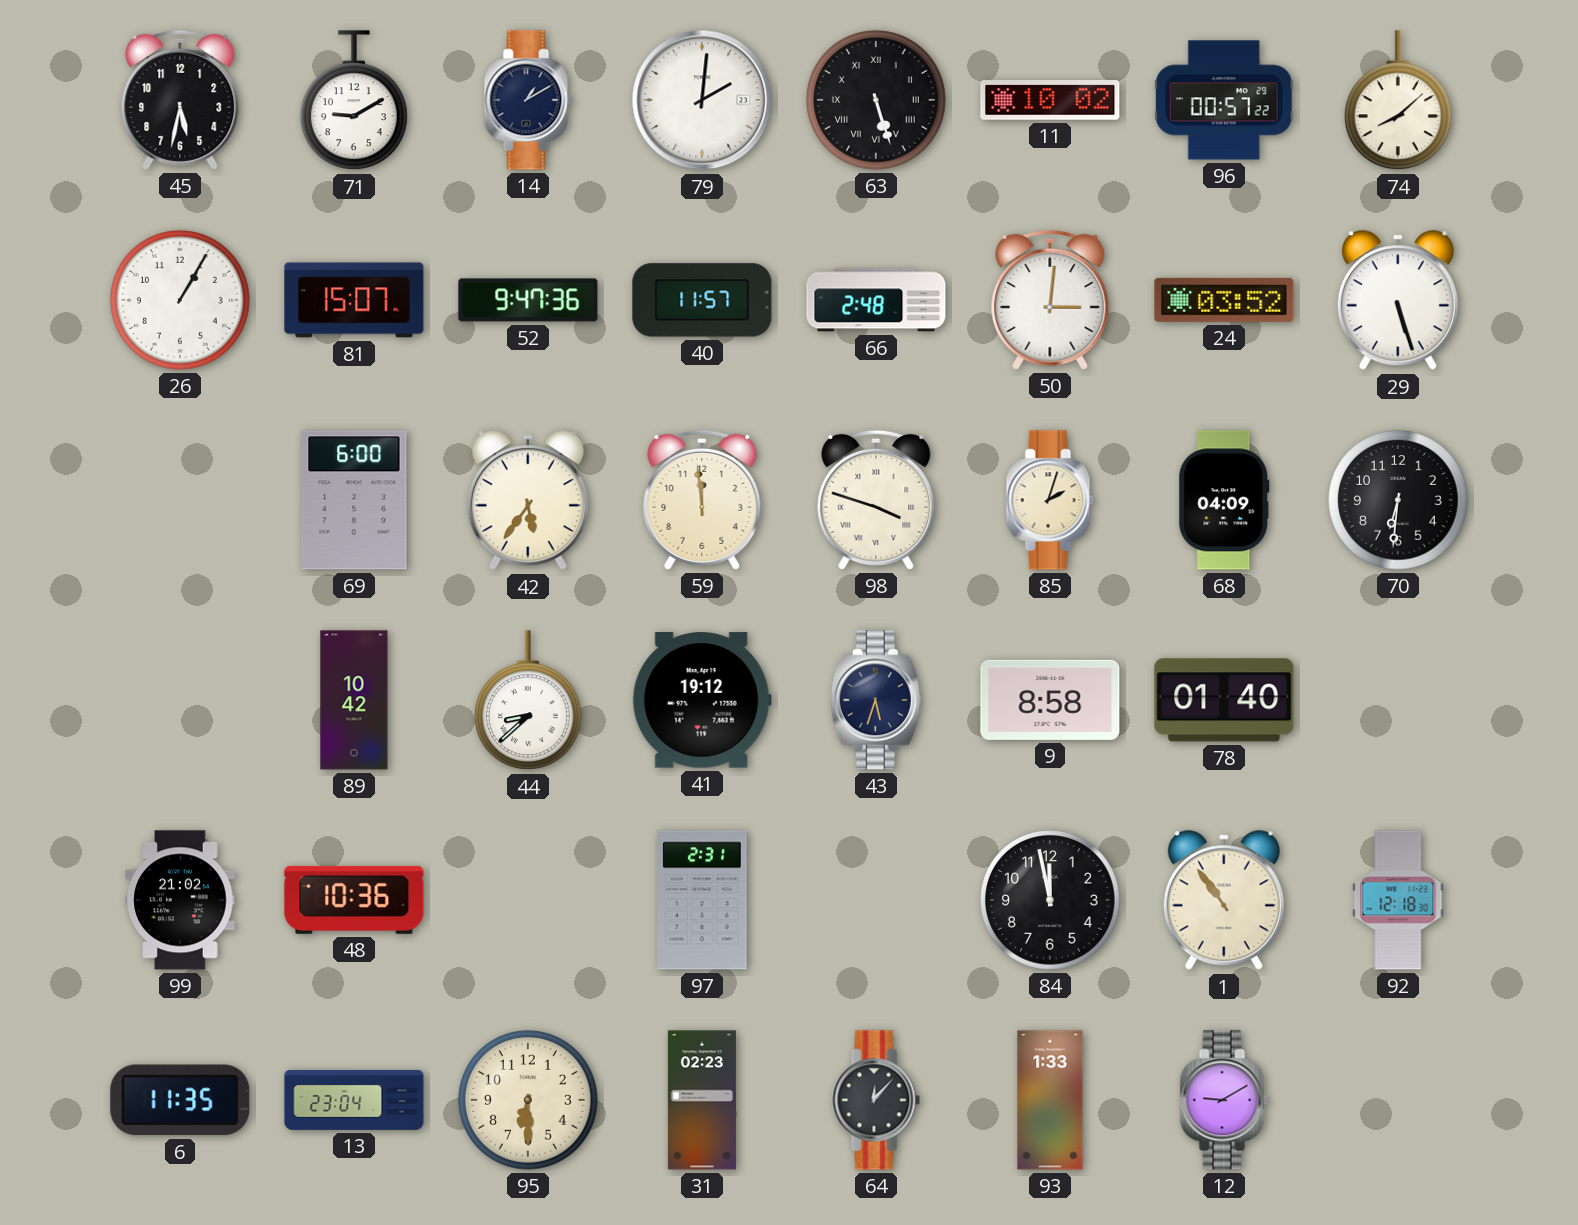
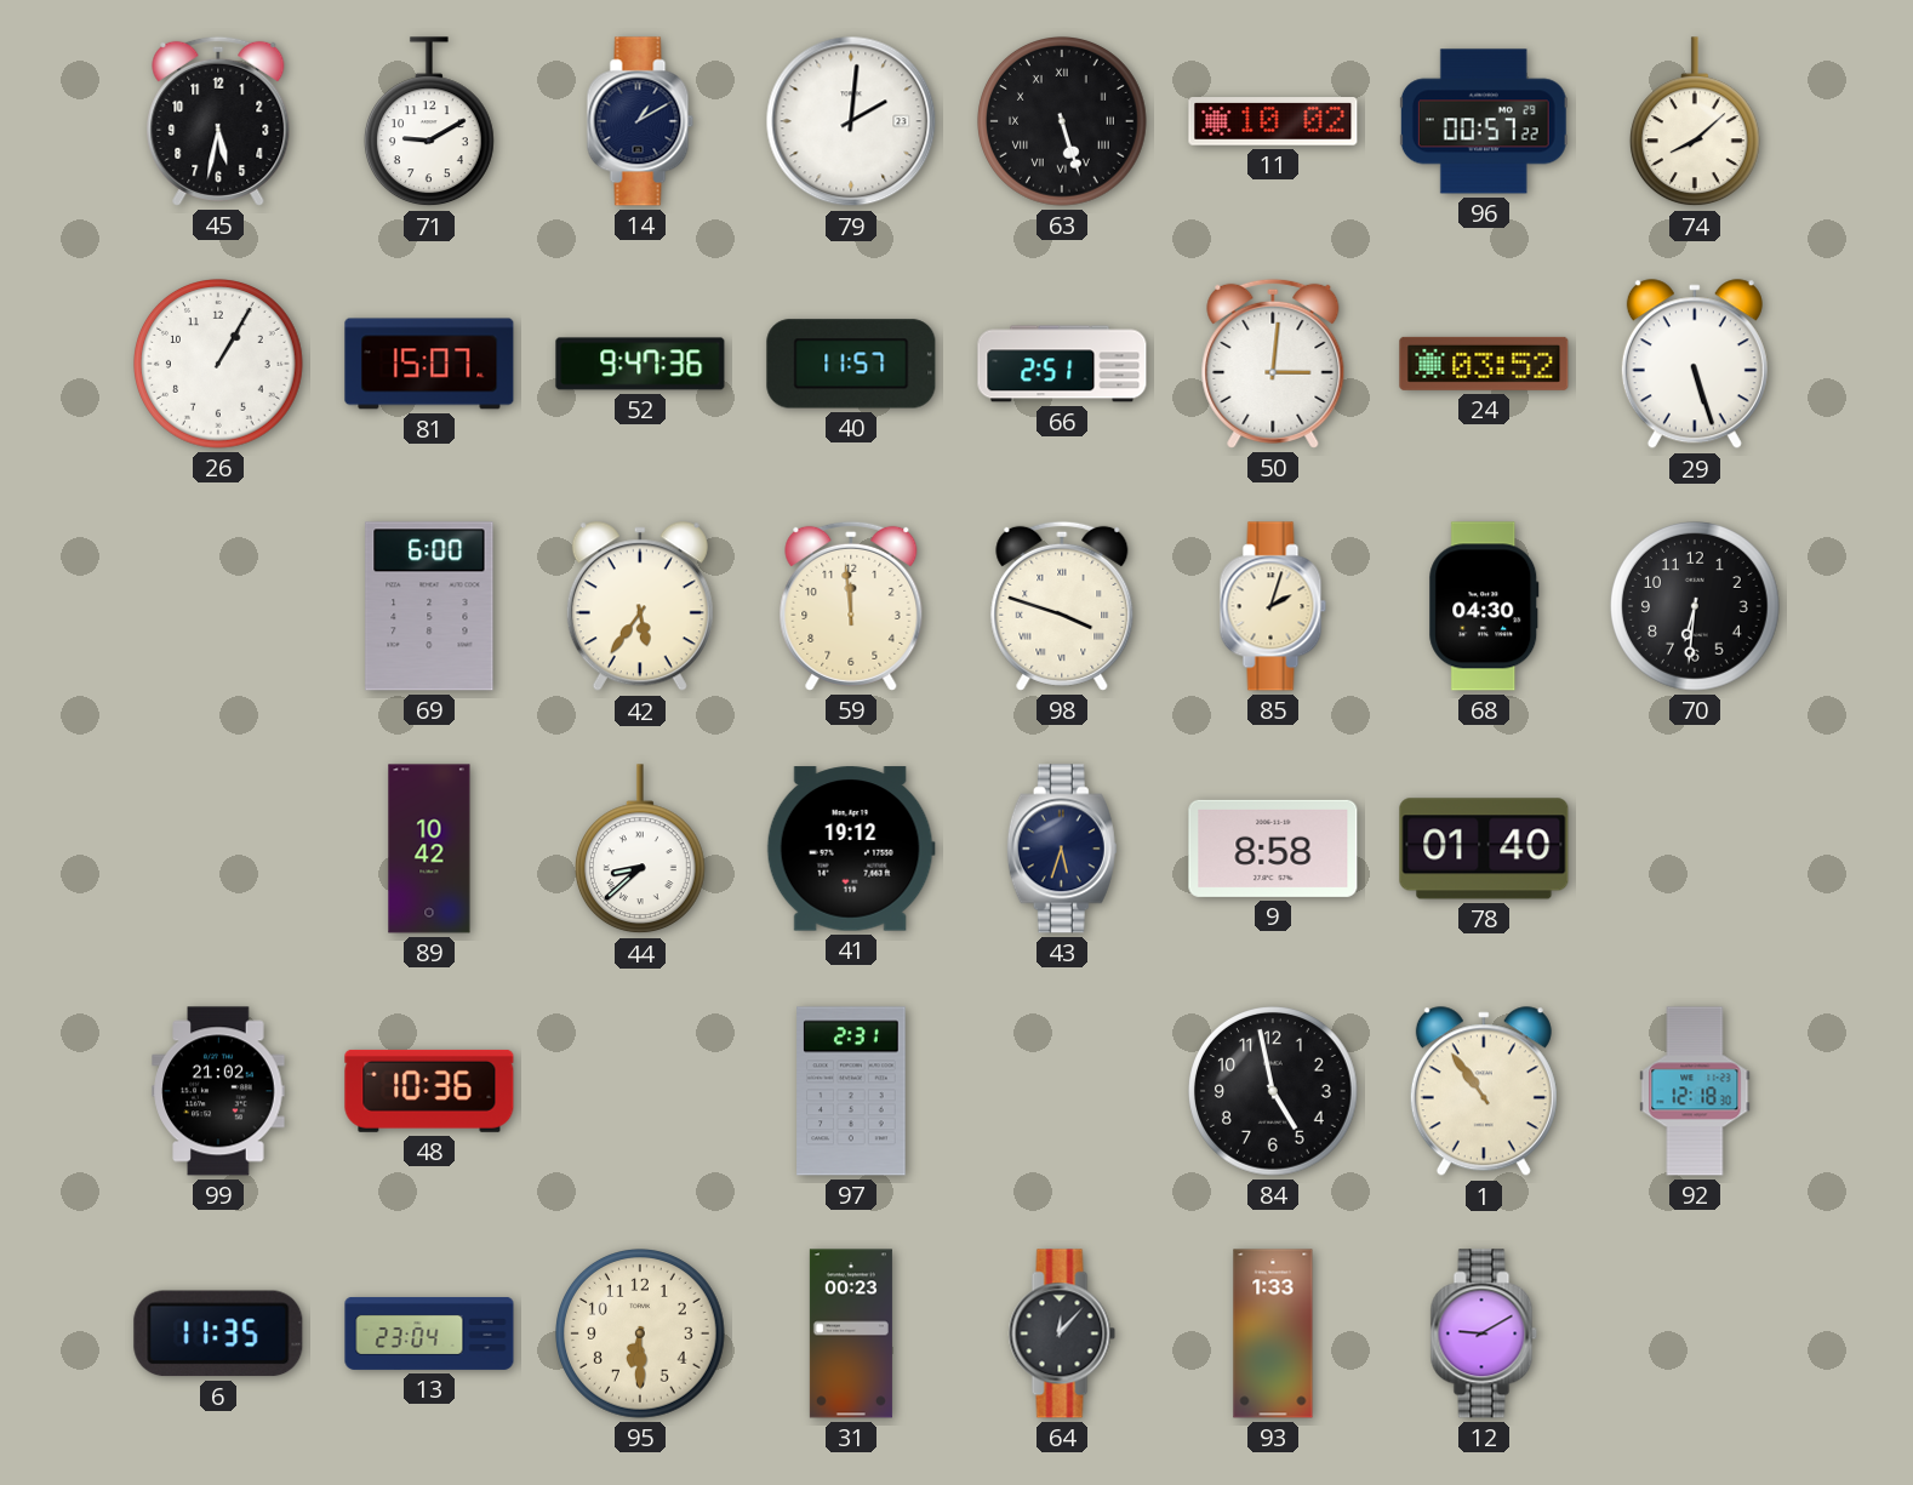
66: 2:48 -> 2:51
68: 04:09 -> 04:30
84: 11:58 -> 4:58
31: 02:23 -> 00:23
